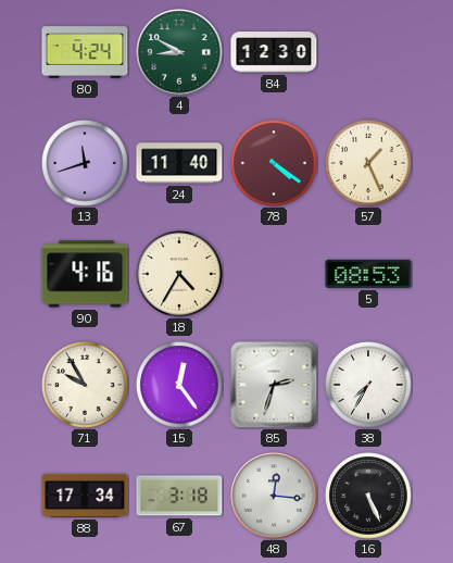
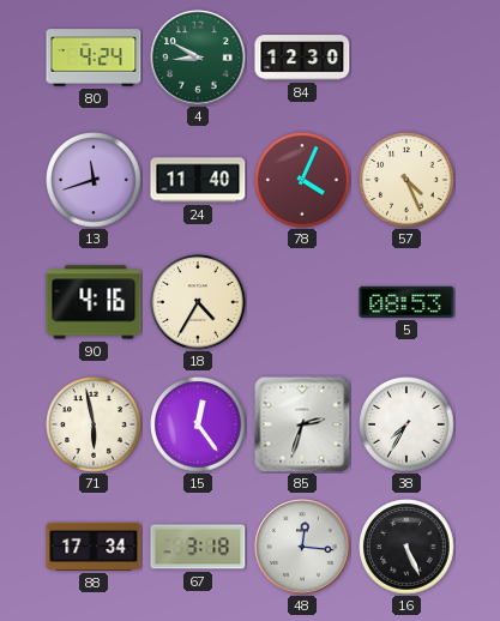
78: 4:21 -> 4:04
57: 1:26 -> 4:26
71: 9:55 -> 5:58
